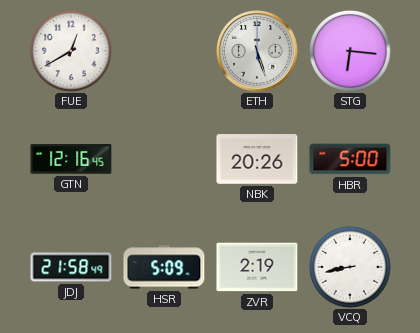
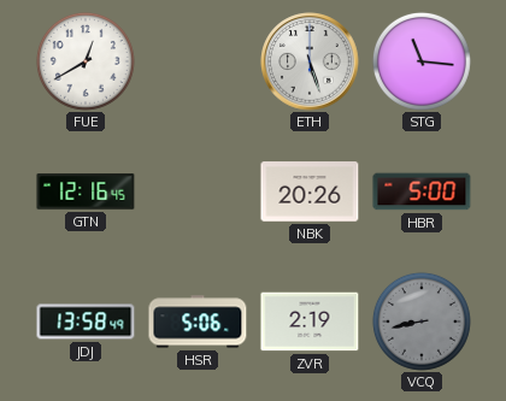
STG: 6:16 -> 11:16
JDJ: 21:58 -> 13:58
HSR: 5:09 -> 5:06
VCQ dial: white -> grey
